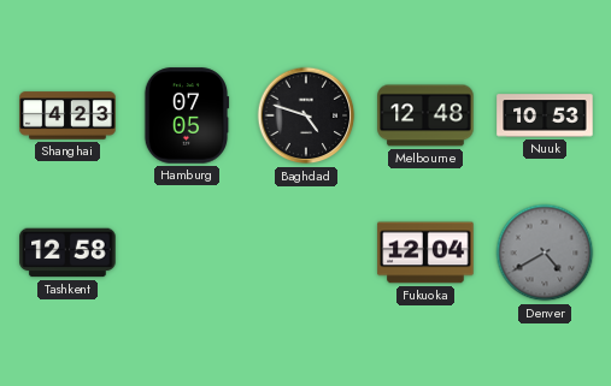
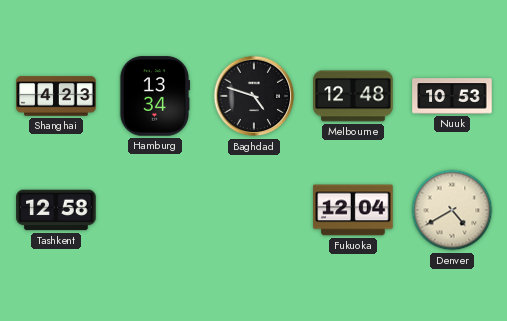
Hamburg: 07:05 -> 13:34
Denver dial: grey -> cream
